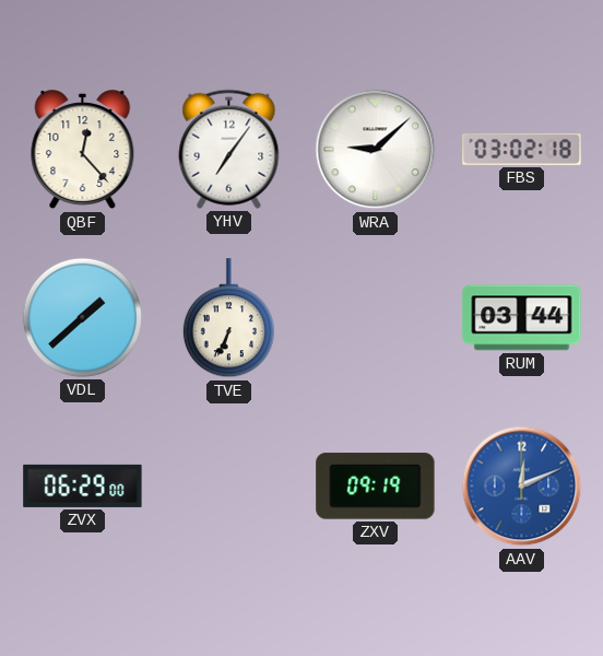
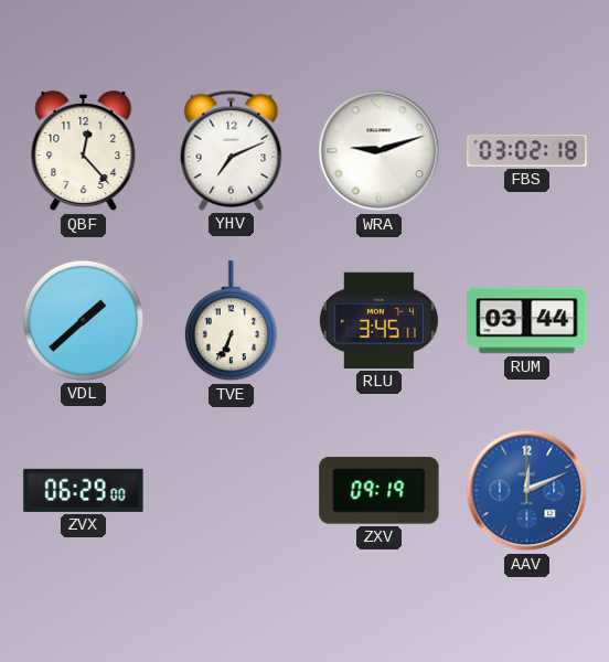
YHV: 7:06 -> 7:11
WRA: 9:08 -> 9:12
RLU: none -> 3:45
